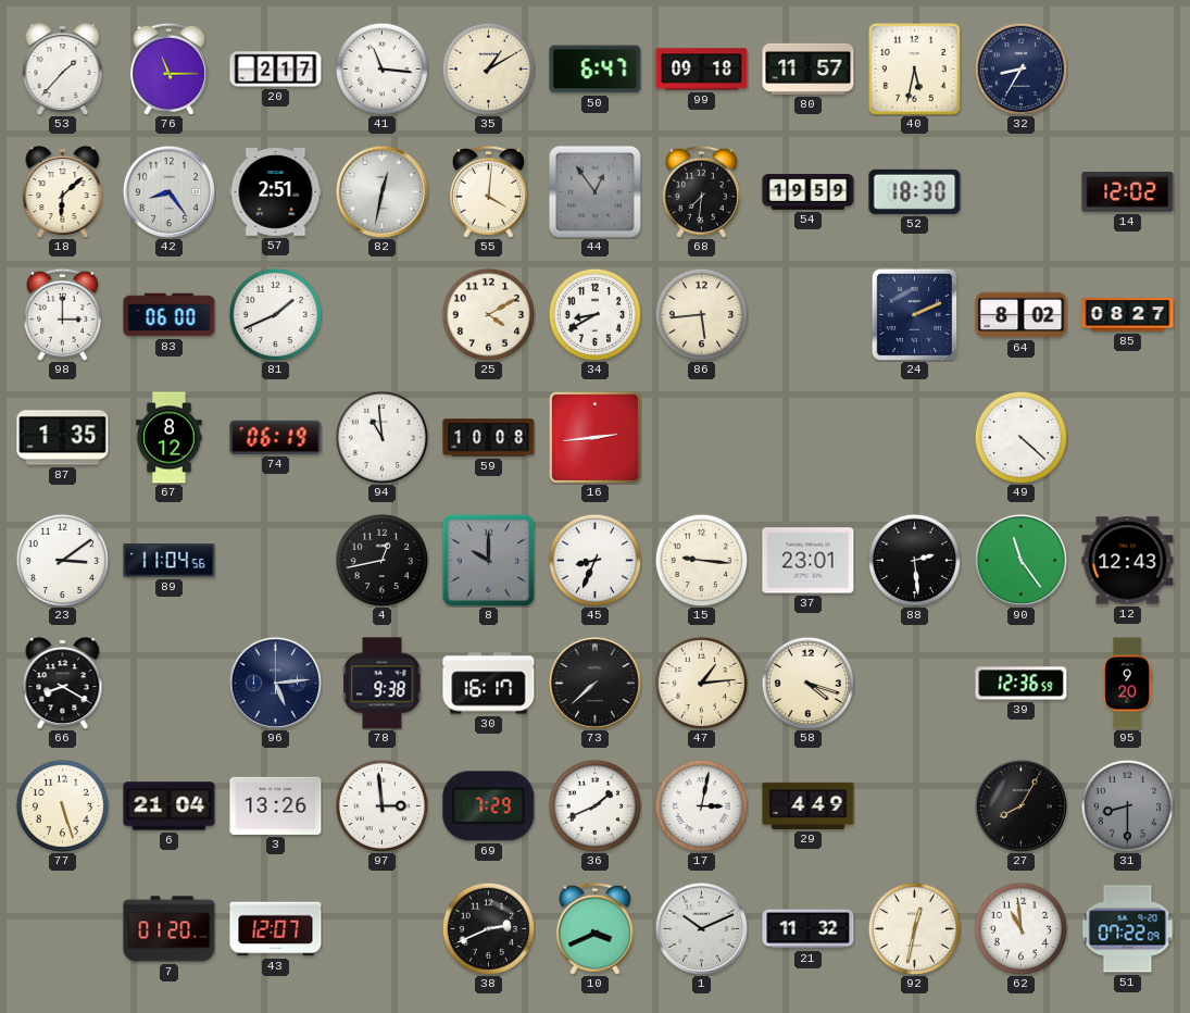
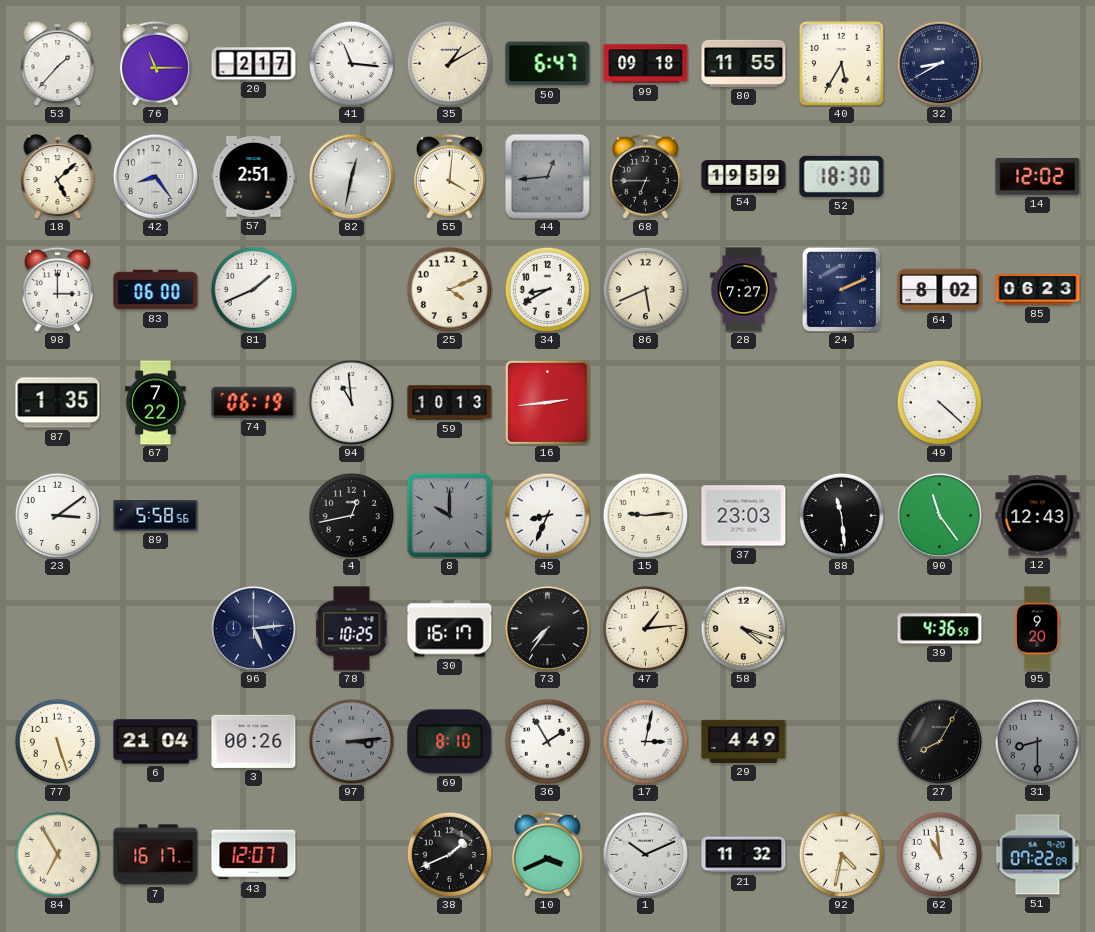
80: 11:57 -> 11:55
40: 5:32 -> 5:35
32: 8:35 -> 8:40
18: 6:08 -> 5:08
44: 12:54 -> 12:44
68: 7:31 -> 6:45
25: 4:10 -> 4:11
86: 5:44 -> 5:41
28: none -> 7:27
85: 08:27 -> 06:23
67: 8:12 -> 7:22
59: 10:08 -> 10:13
89: 11:04 -> 5:58
15: 9:16 -> 9:14
37: 23:01 -> 23:03
88: 2:29 -> 11:29
66: 8:20 -> none
78: 9:38 -> 10:25
73: 7:38 -> 7:36
39: 12:36 -> 4:36
3: 13:26 -> 00:26
97: 2:59 -> 3:14
97 dial: white -> grey
69: 7:29 -> 8:10
36: 1:41 -> 1:55
84: none -> 6:55
7: 01:20 -> 16:17
38: 2:41 -> 1:41
92: 12:32 -> 4:32
